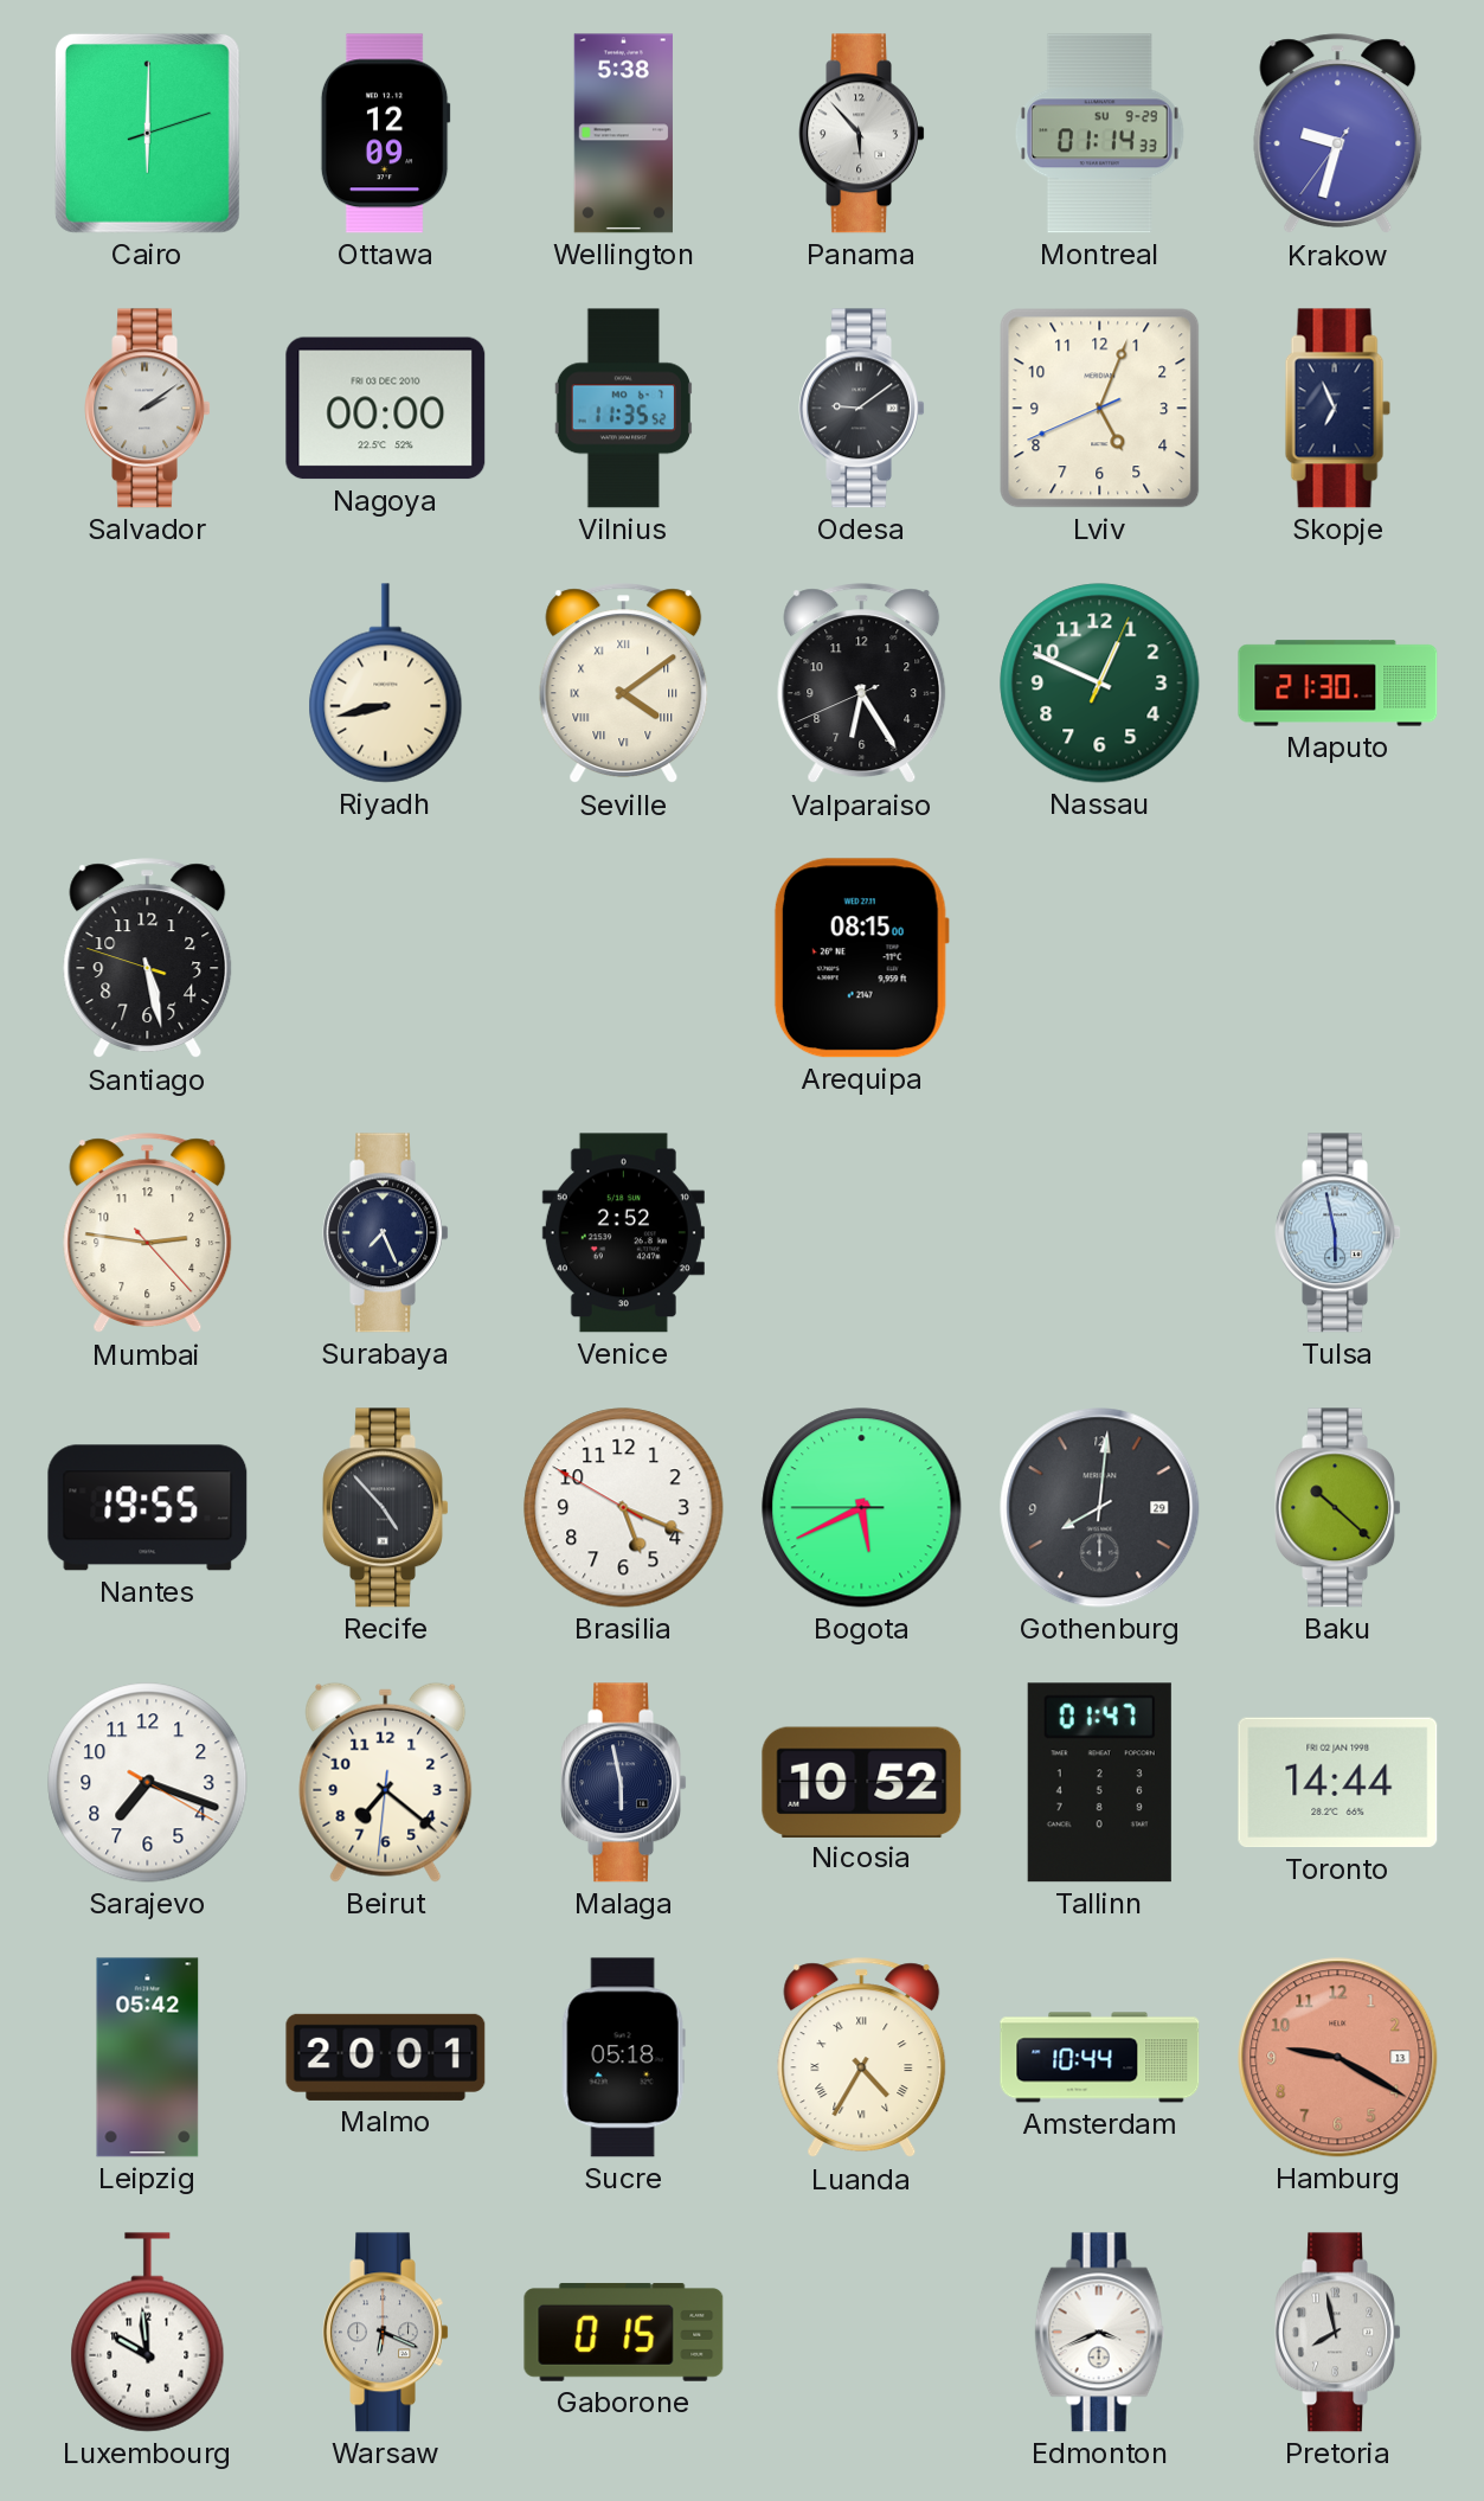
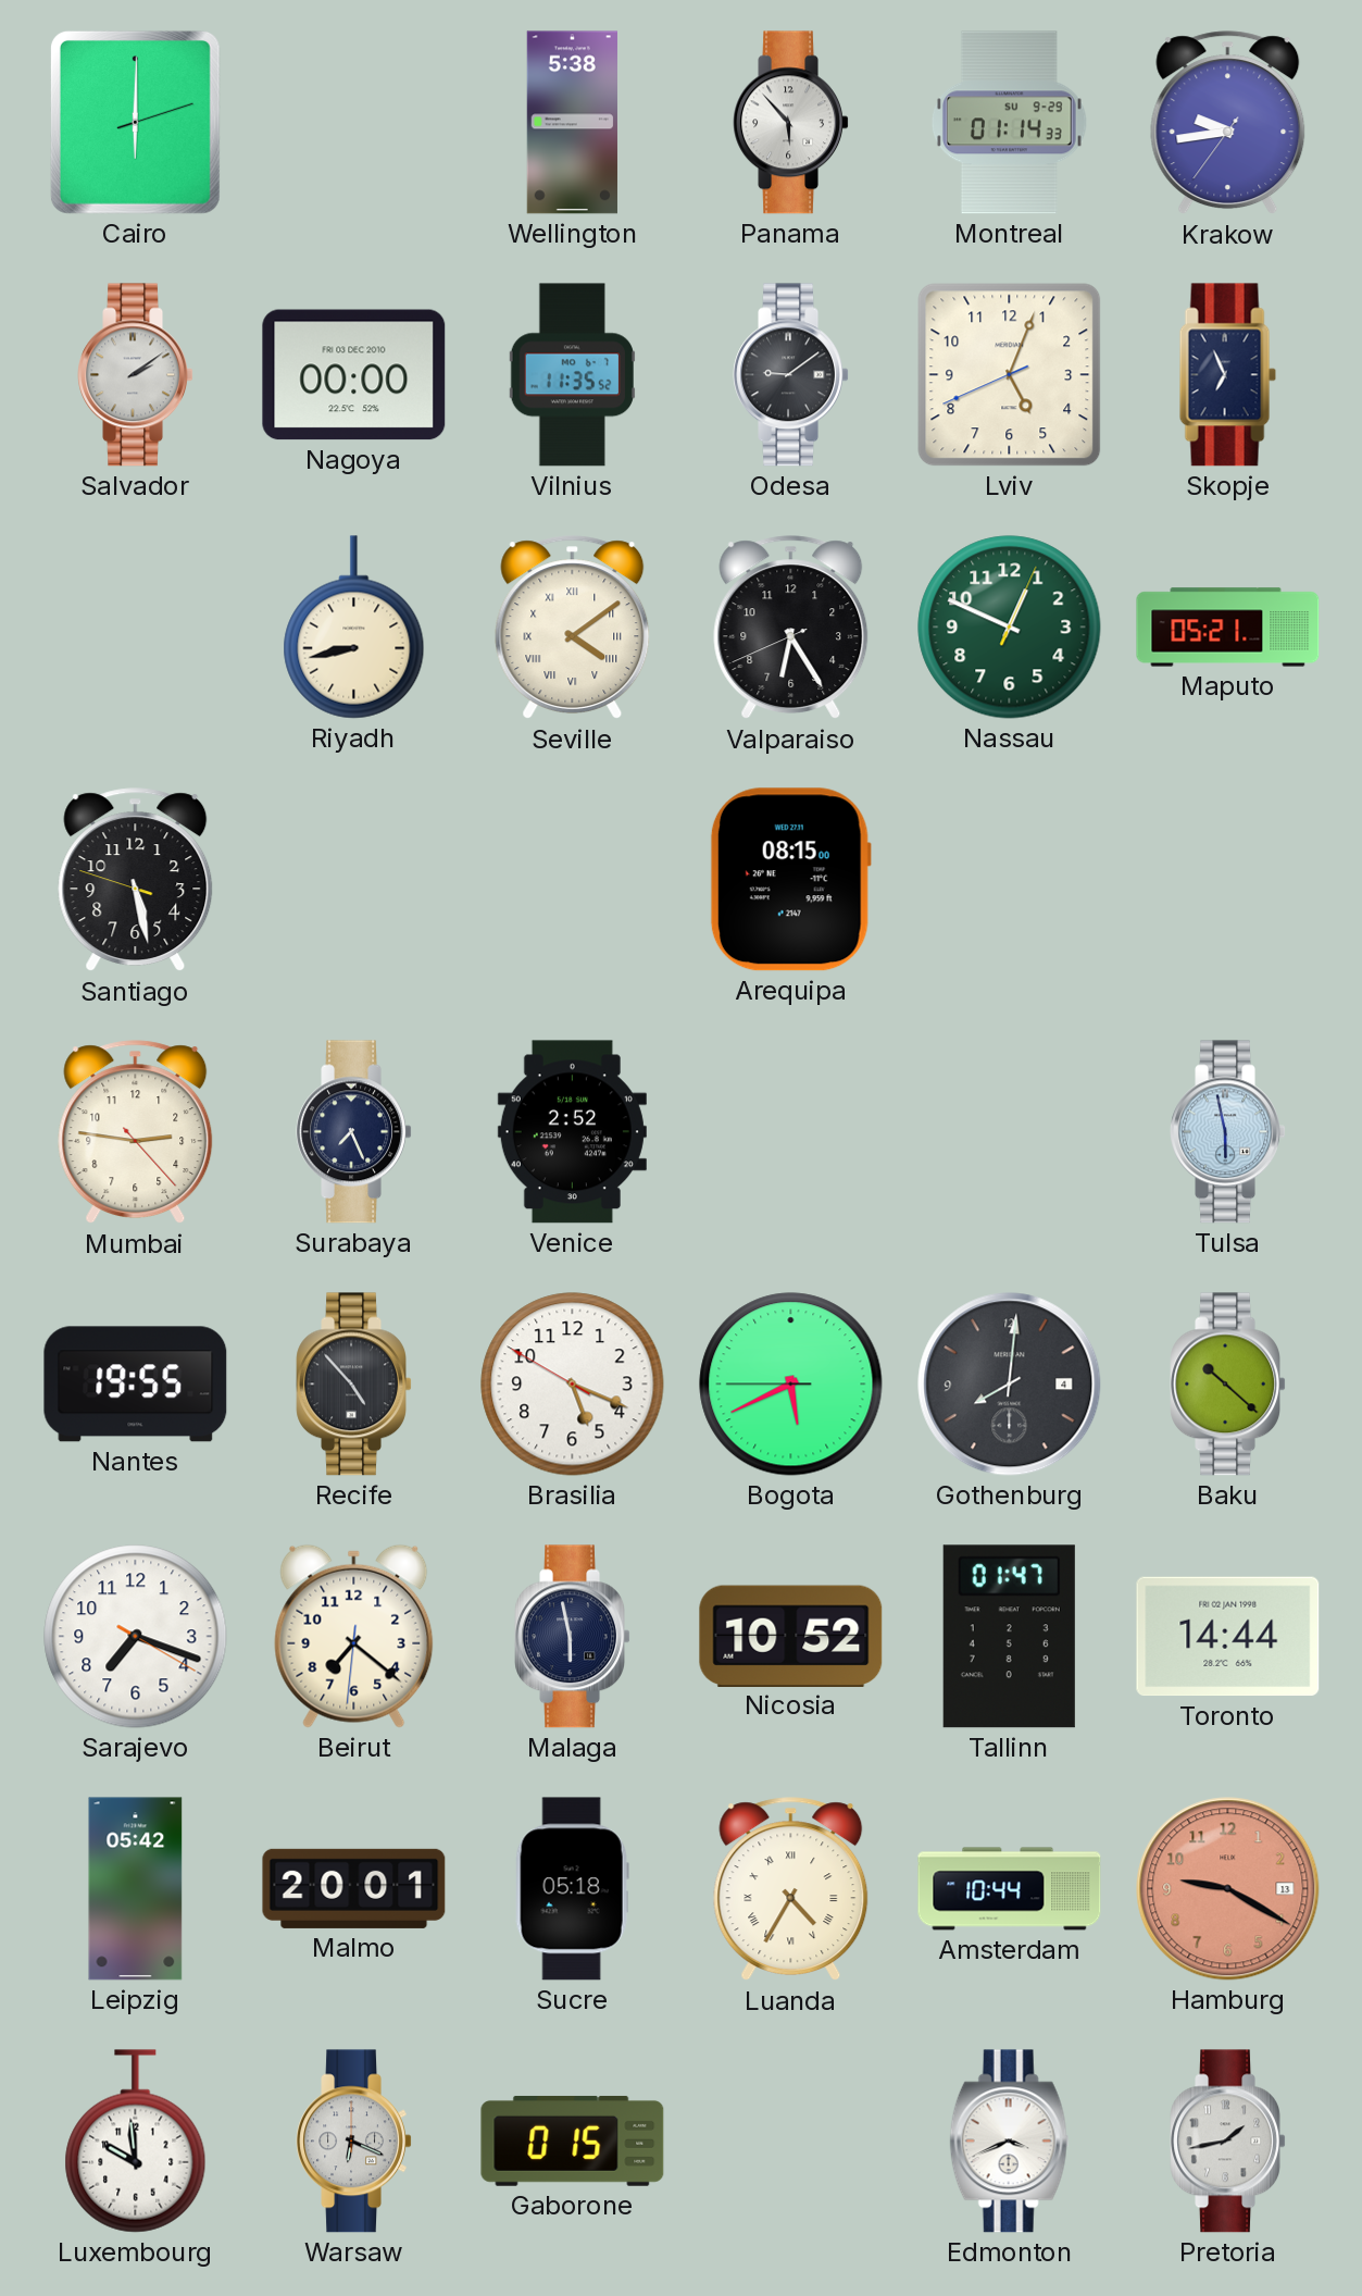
Ottawa: 12:09 -> none
Krakow: 9:32 -> 9:43
Maputo: 21:30 -> 05:21
Gothenburg date: 29 -> 4
Pretoria: 7:58 -> 1:43
